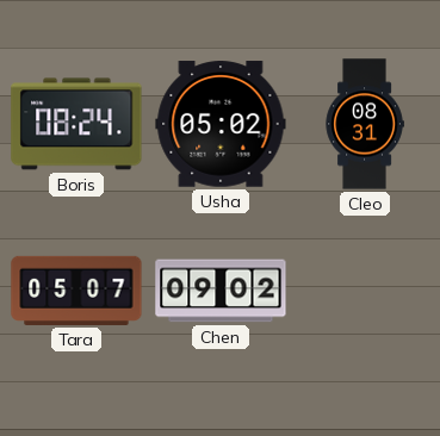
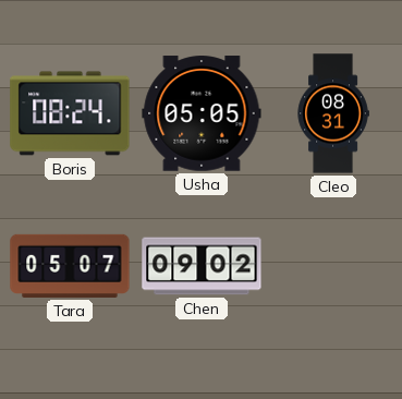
Usha: 05:02 -> 05:05
